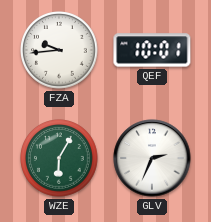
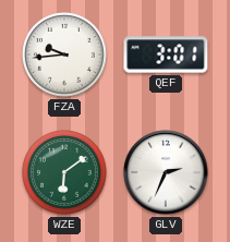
QEF: 10:01 -> 3:01
WZE: 6:05 -> 6:09
